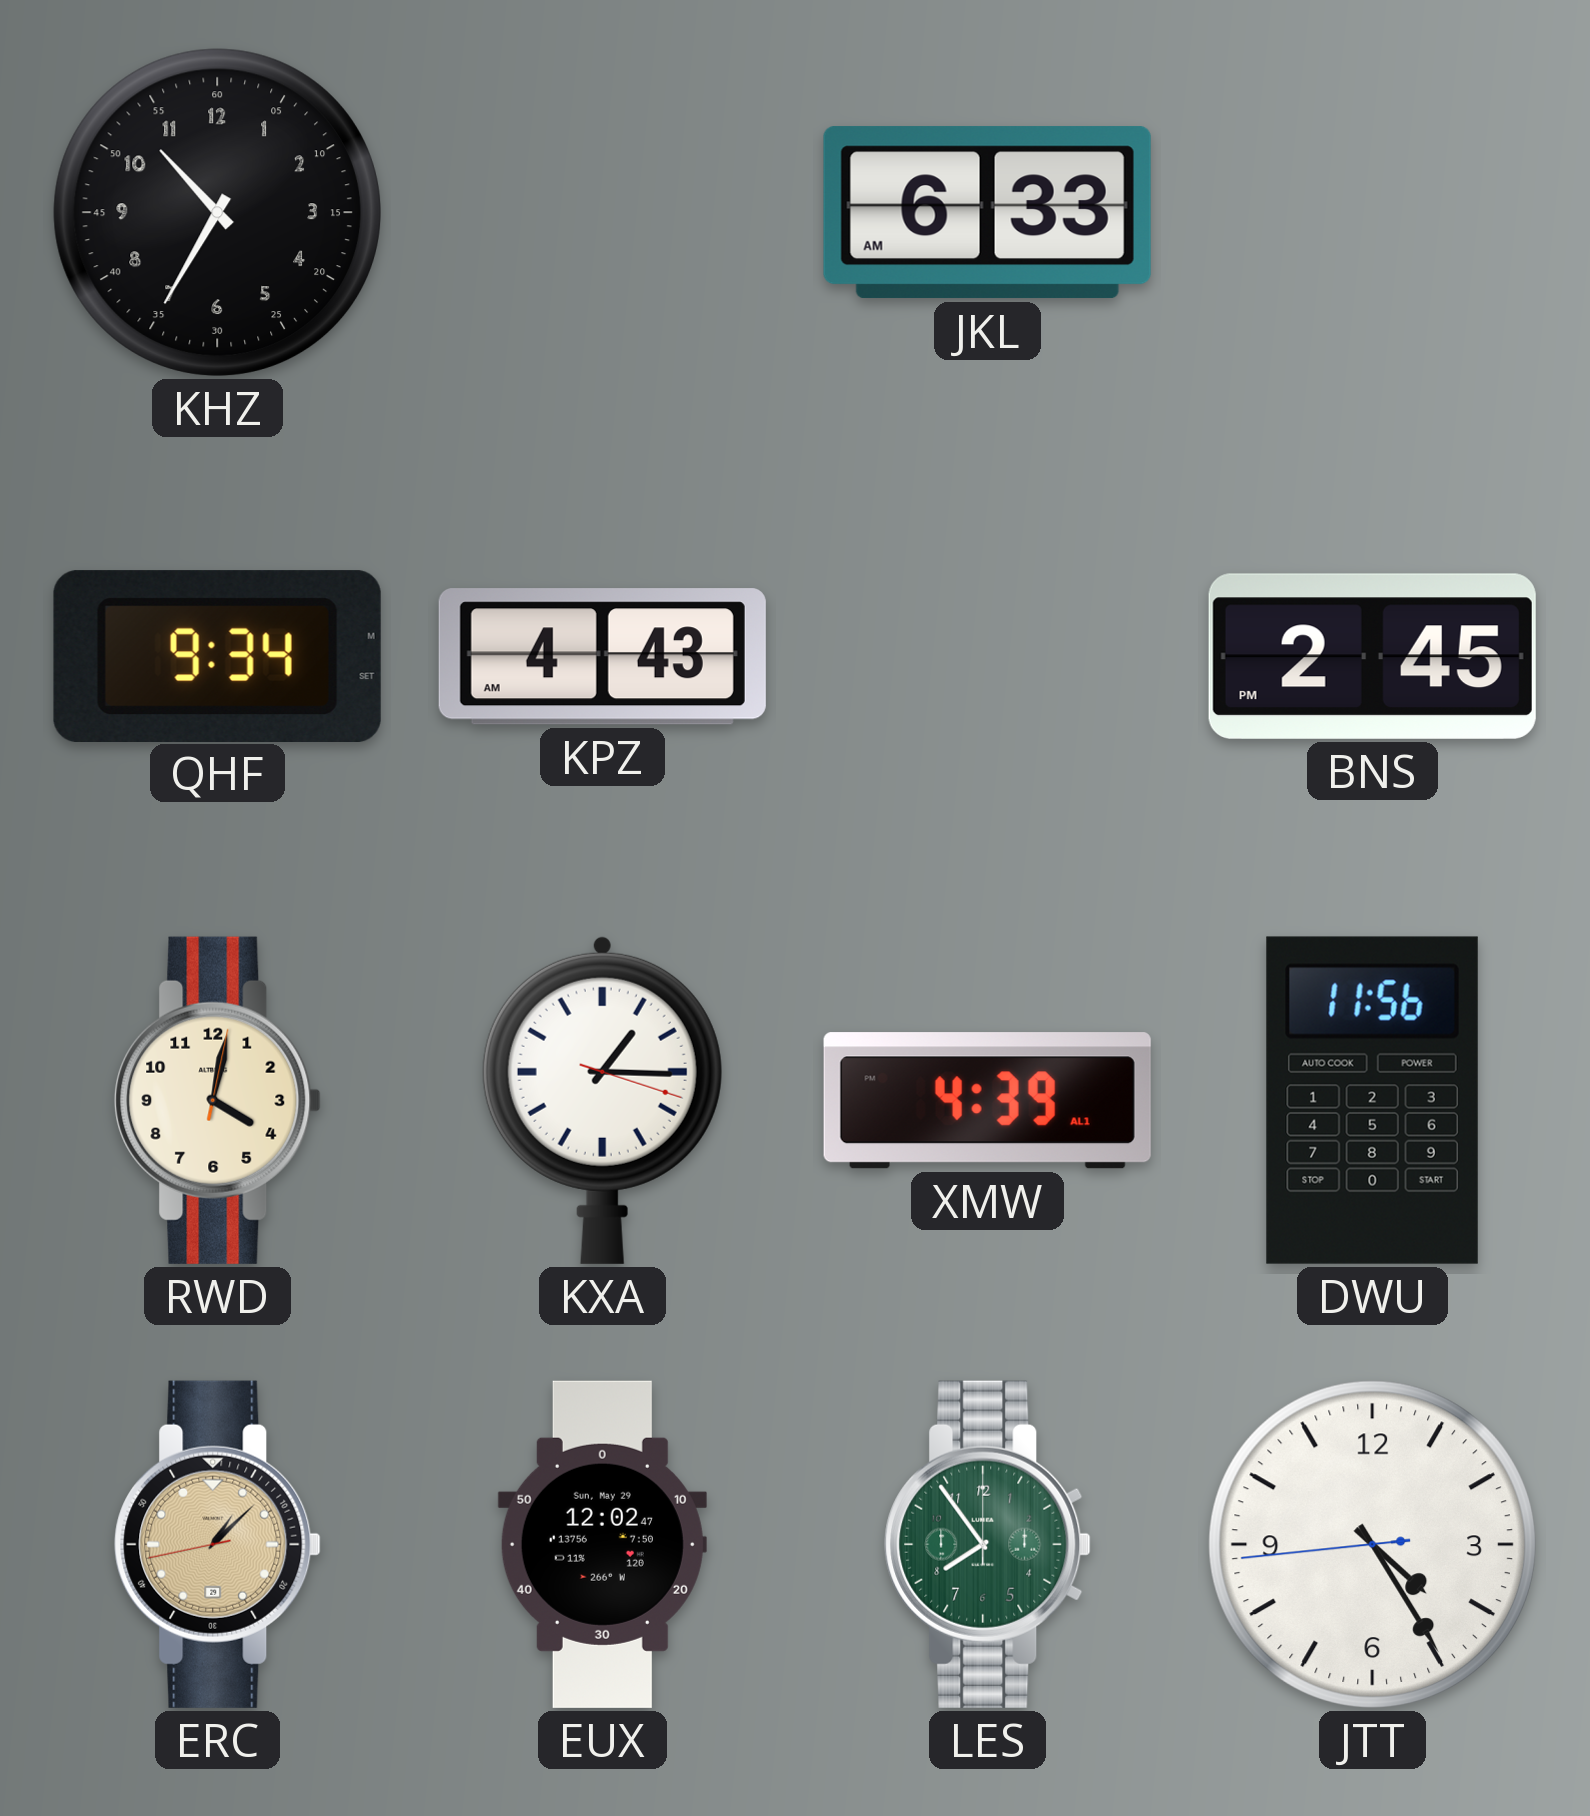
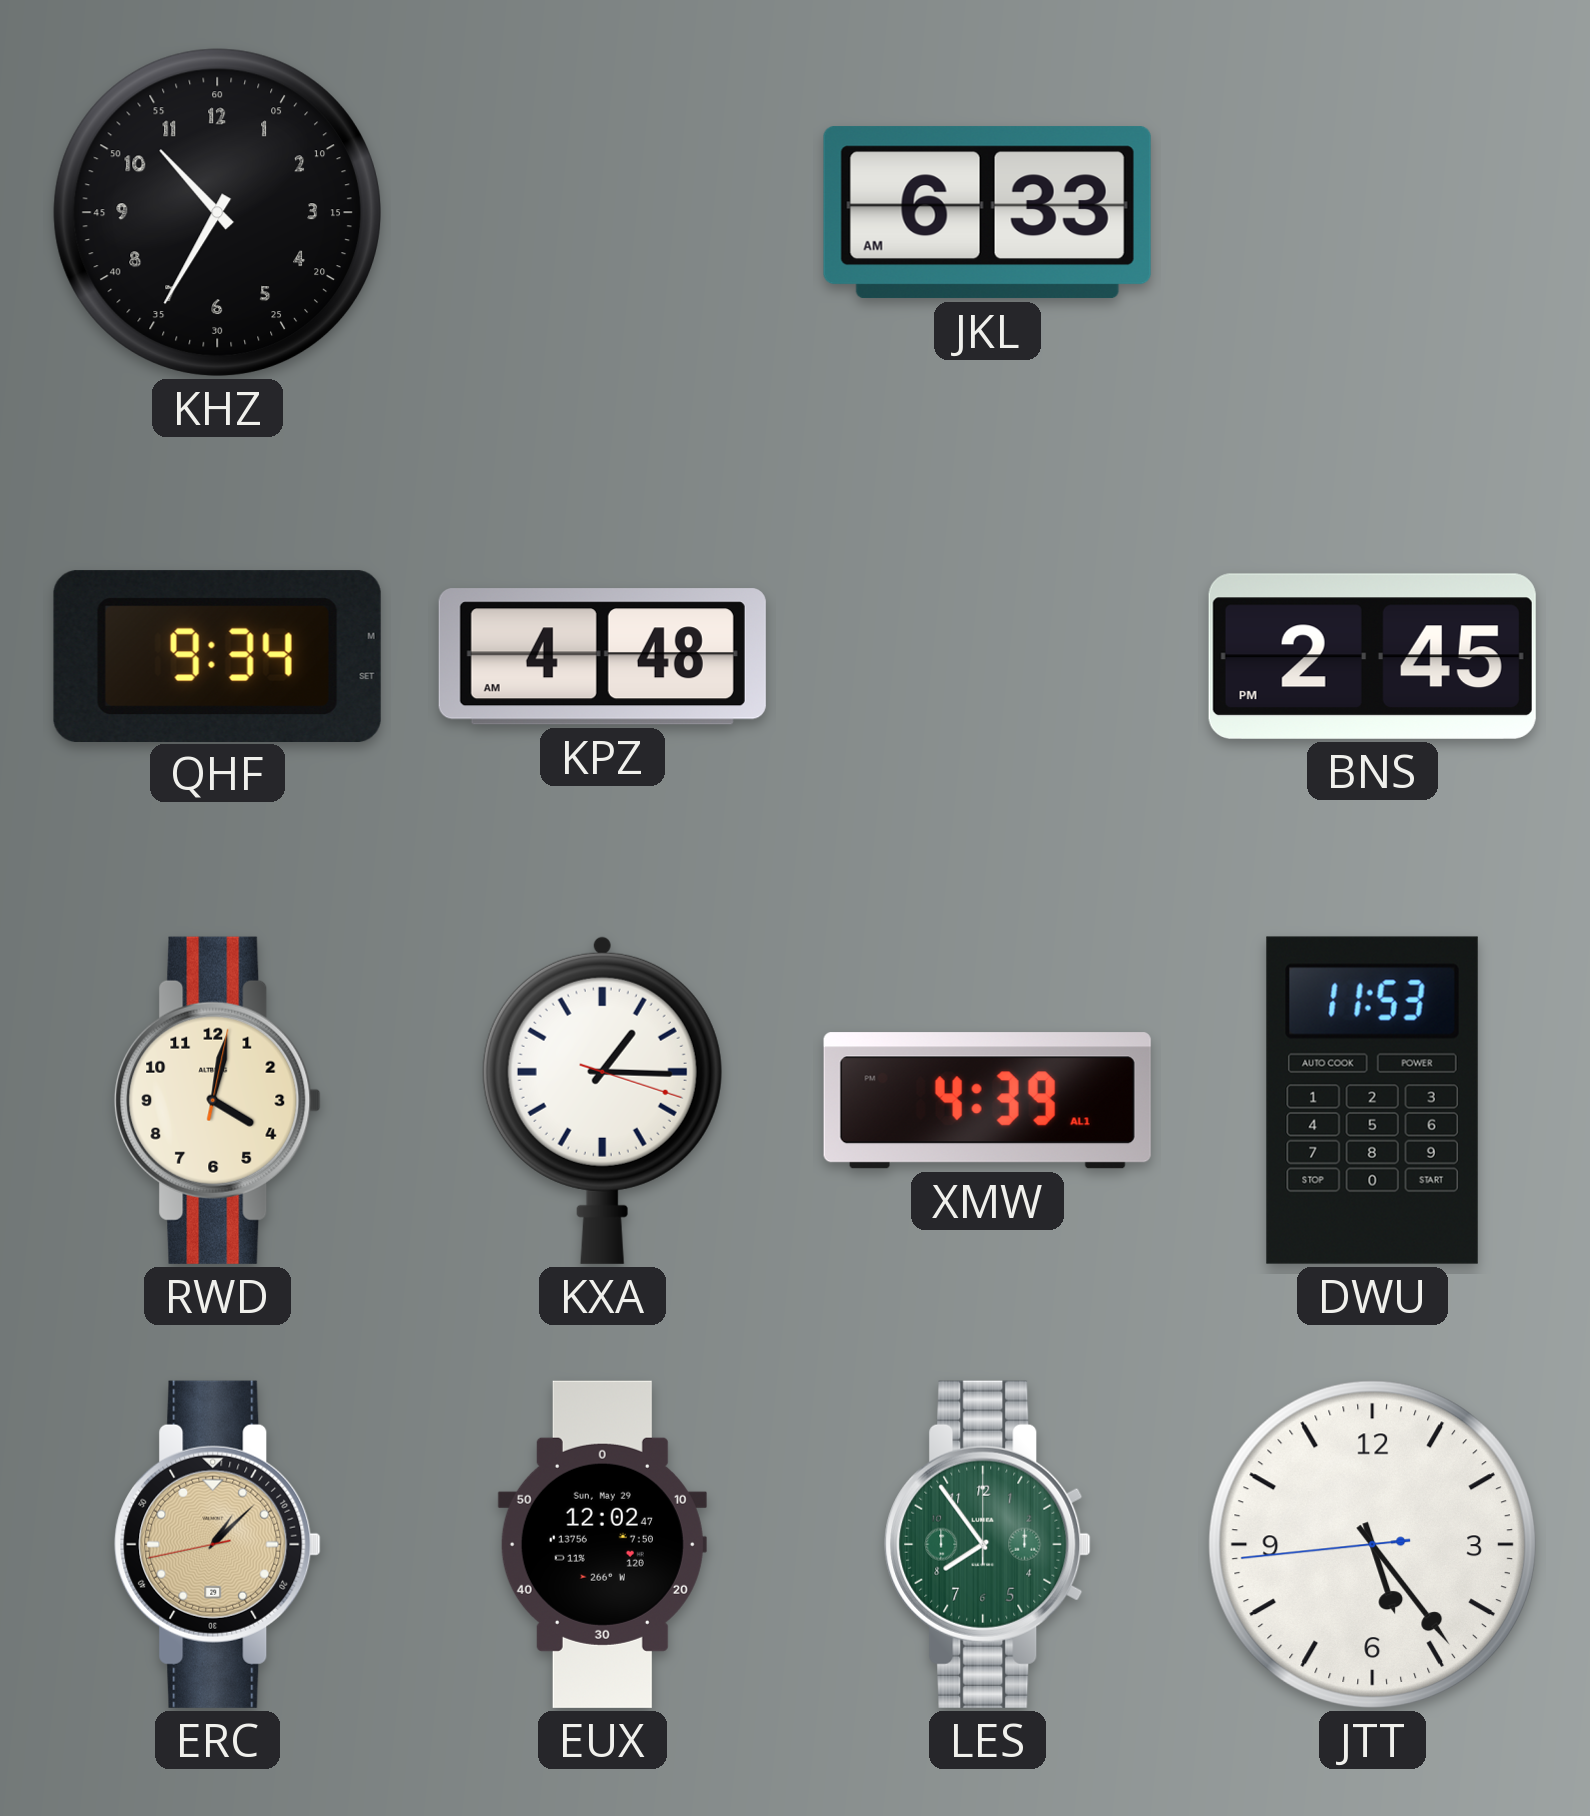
KPZ: 4:43 -> 4:48
DWU: 11:56 -> 11:53
JTT: 4:24 -> 5:23
